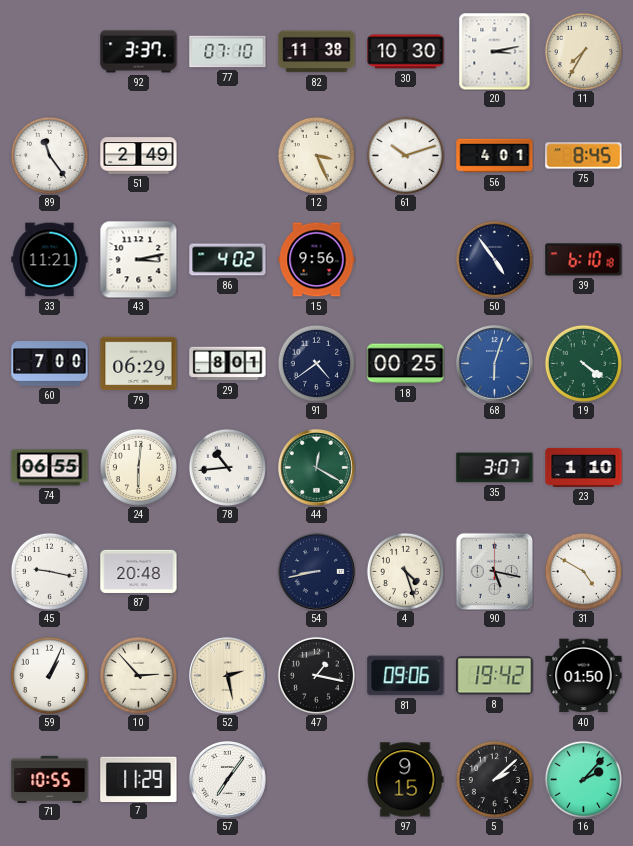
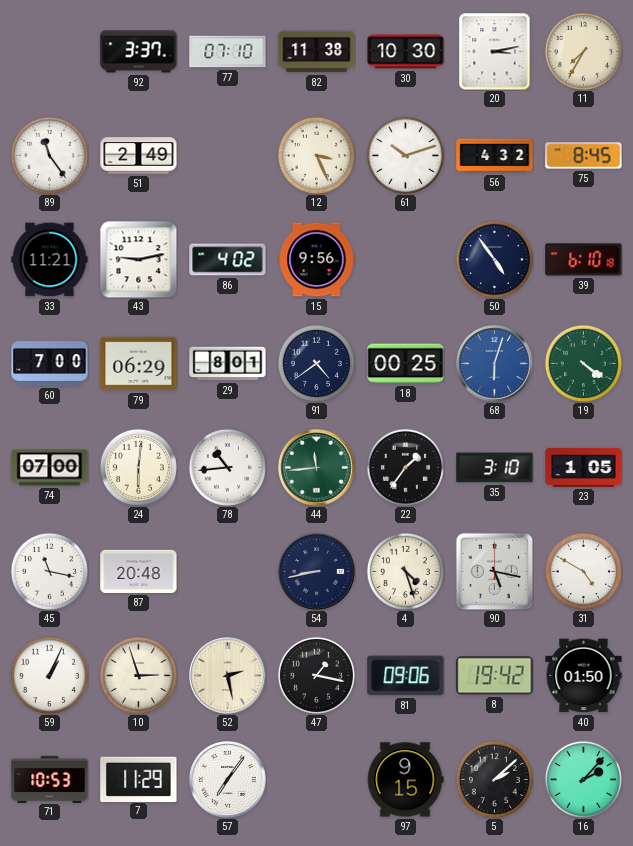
56: 4:01 -> 4:32
43: 3:13 -> 9:13
74: 06:55 -> 07:00
44: 12:20 -> 11:44
22: none -> 1:36
35: 3:07 -> 3:10
23: 1:10 -> 1:05
45: 9:17 -> 11:17
10: 2:53 -> 2:57
71: 10:55 -> 10:53
